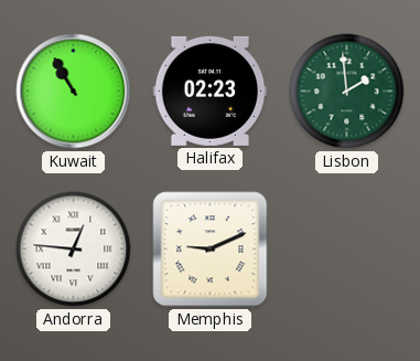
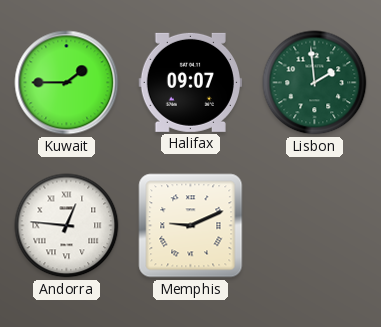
Kuwait: 10:55 -> 1:45
Halifax: 02:23 -> 09:07
